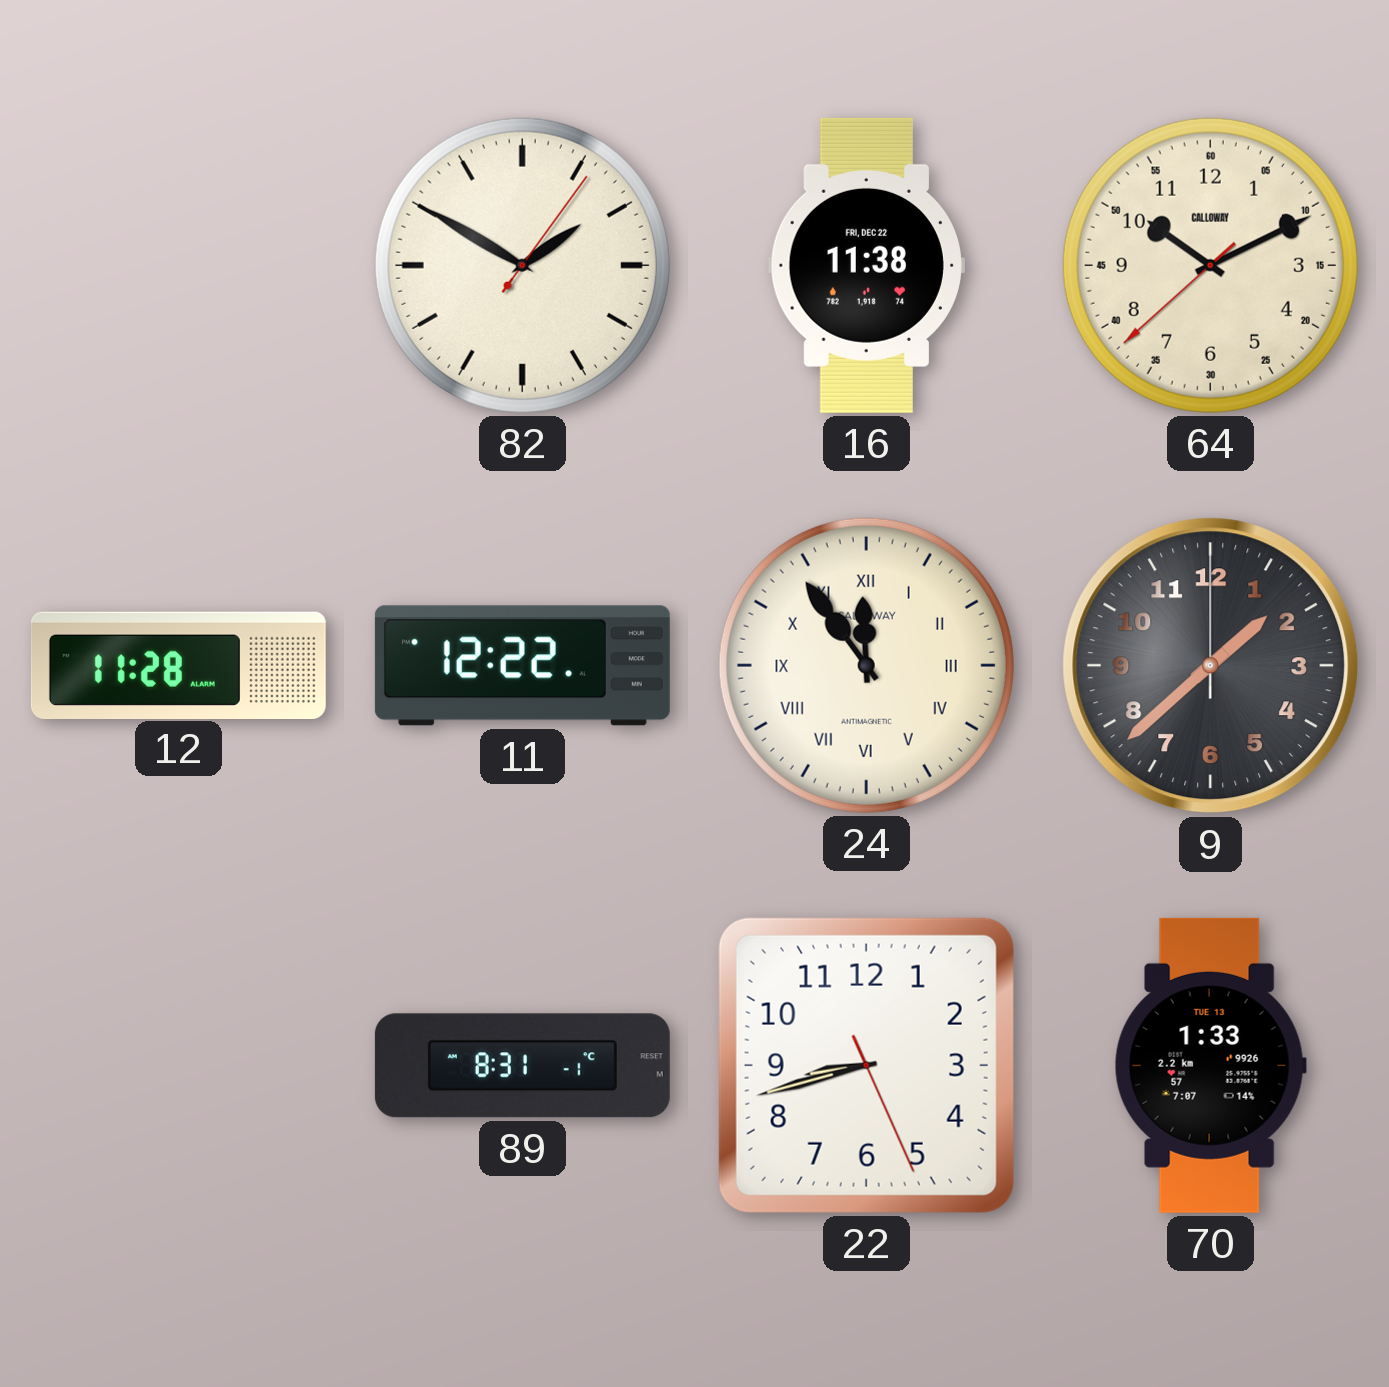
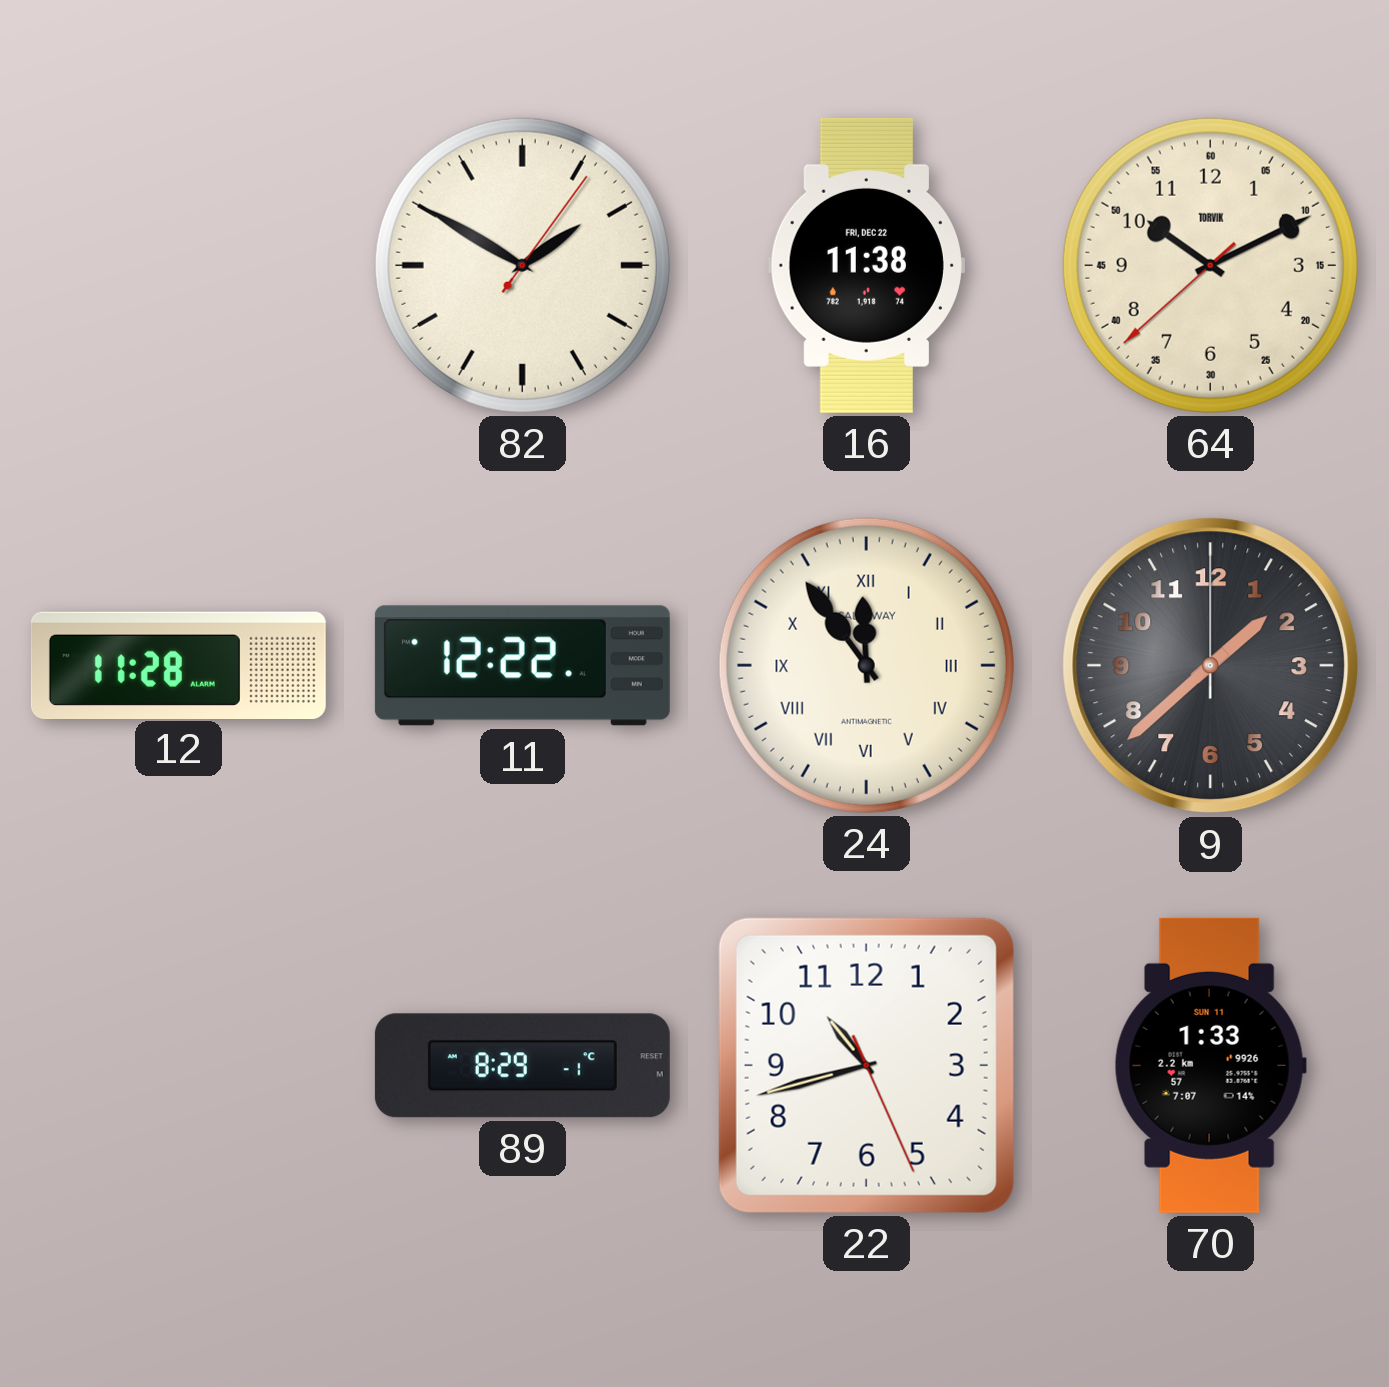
64 brand: CALLOWAY -> TORVIK
89: 8:31 -> 8:29
22: 8:42 -> 10:42
70 date: TUE 13 -> SUN 11
